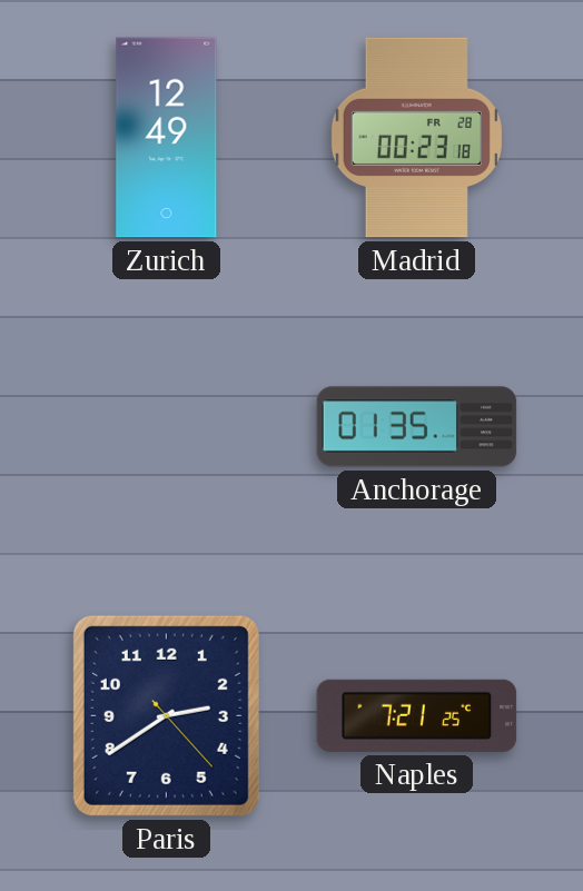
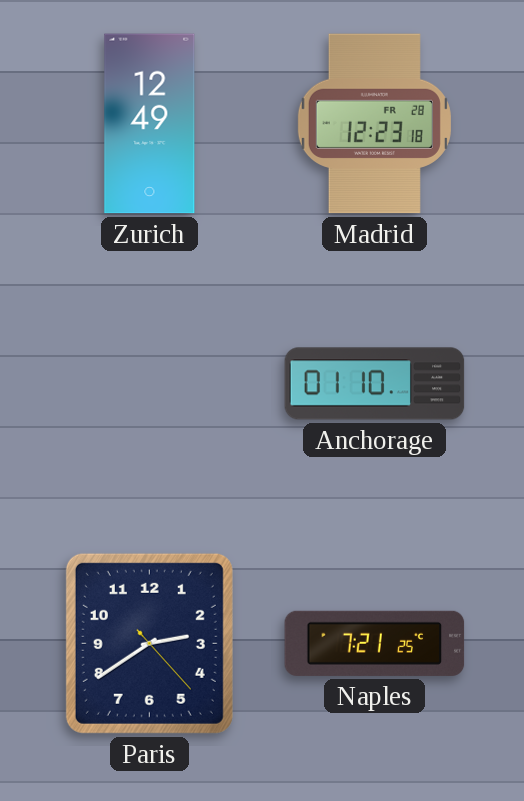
Madrid: 00:23 -> 12:23
Anchorage: 01:35 -> 01:10
